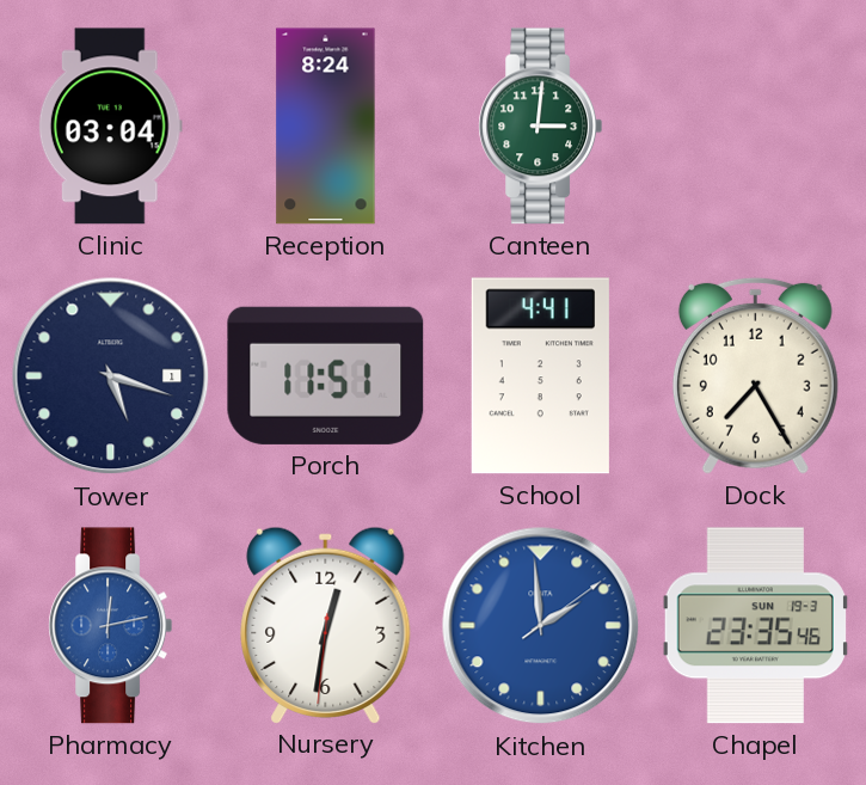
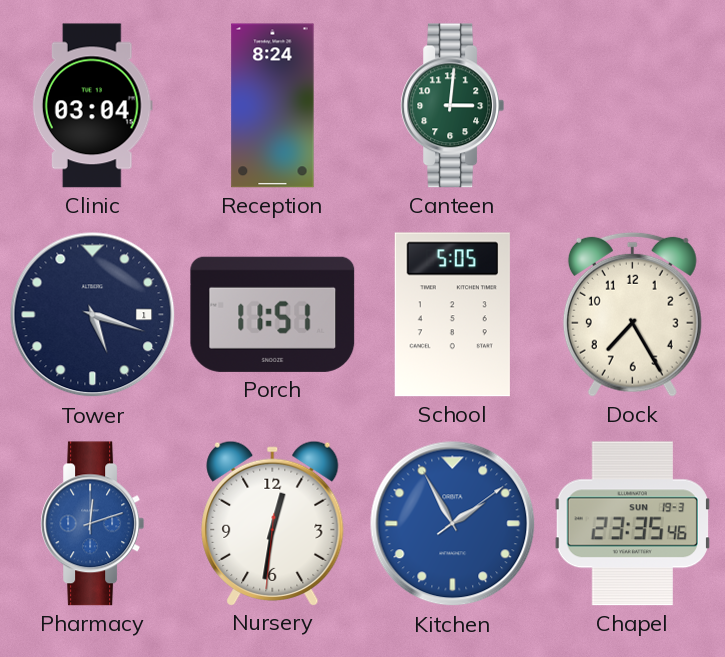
School: 4:41 -> 5:05
Pharmacy: 12:13 -> 12:12
Kitchen: 1:59 -> 1:55
